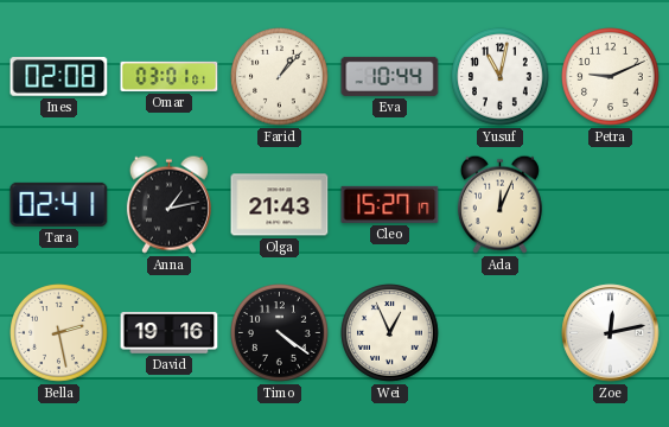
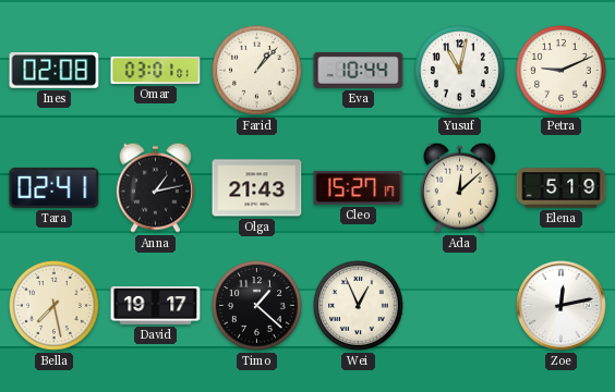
Ada: 12:04 -> 12:08
Elena: none -> 5:19
Bella: 2:28 -> 7:28
David: 19:16 -> 19:17
Timo: 4:21 -> 1:22
